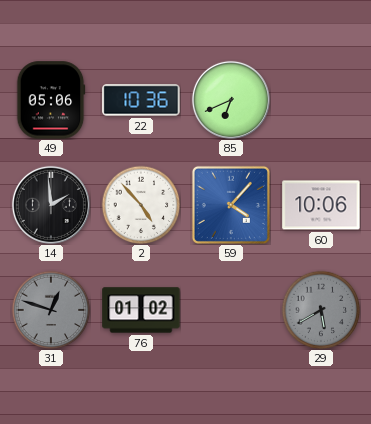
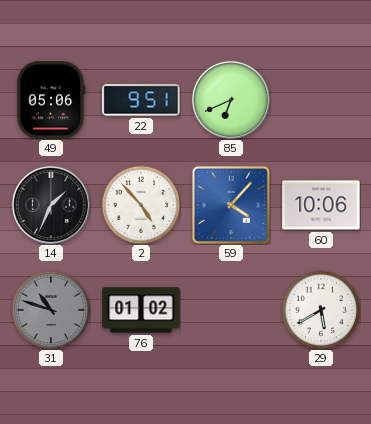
22: 10:36 -> 9:51
14: 1:59 -> 1:34
31: 12:48 -> 10:48
29 dial: grey -> white
